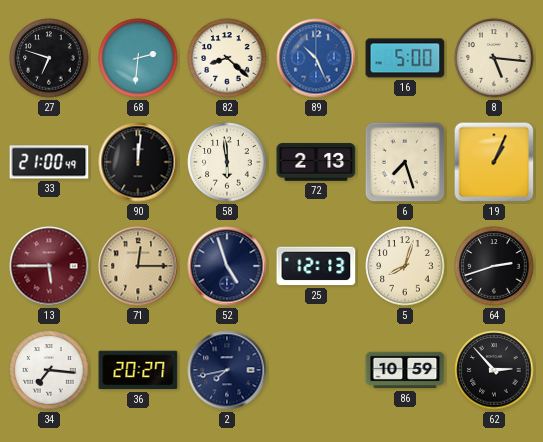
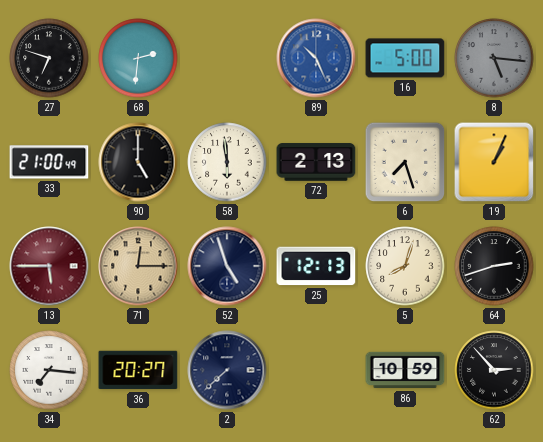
82: 8:22 -> none
8 dial: cream -> grey
90: 12:01 -> 5:00
2: 7:43 -> 7:38
